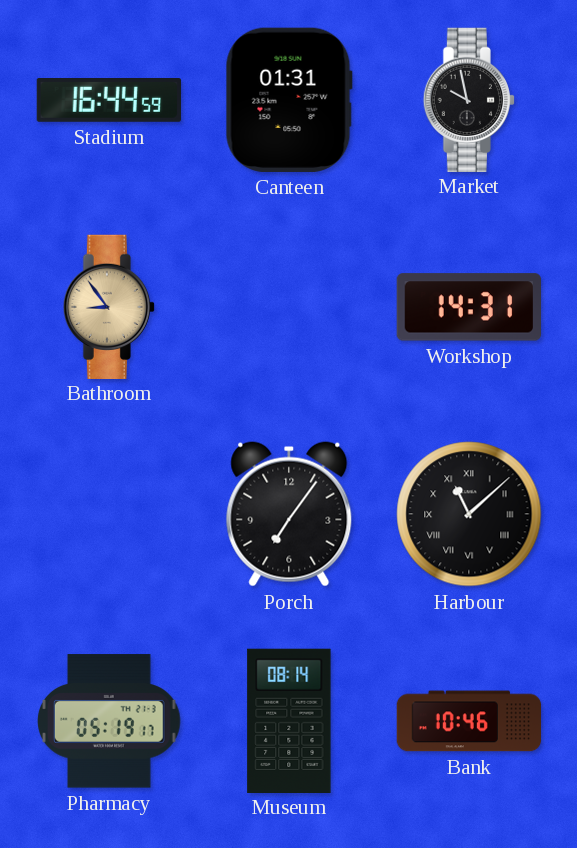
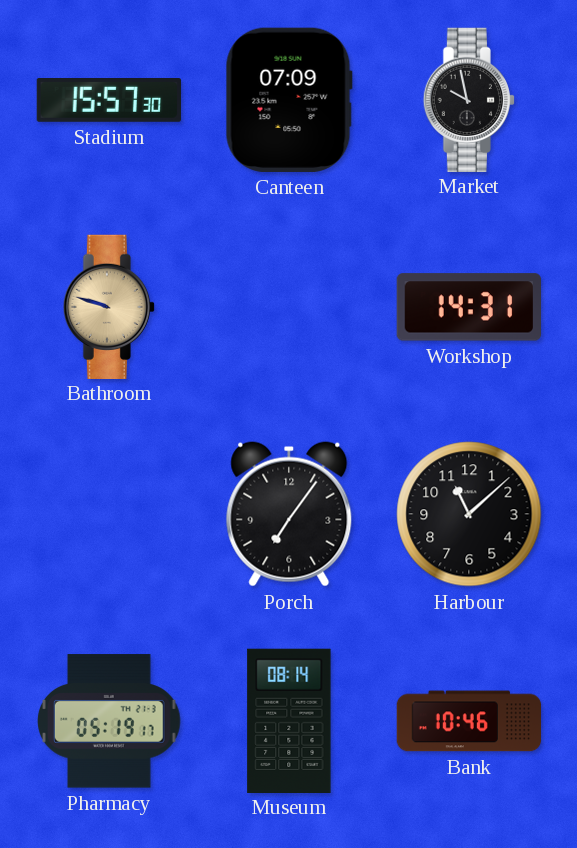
Stadium: 16:44 -> 15:57
Canteen: 01:31 -> 07:09
Bathroom: 8:54 -> 9:48
Harbour numerals: Roman -> Arabic
